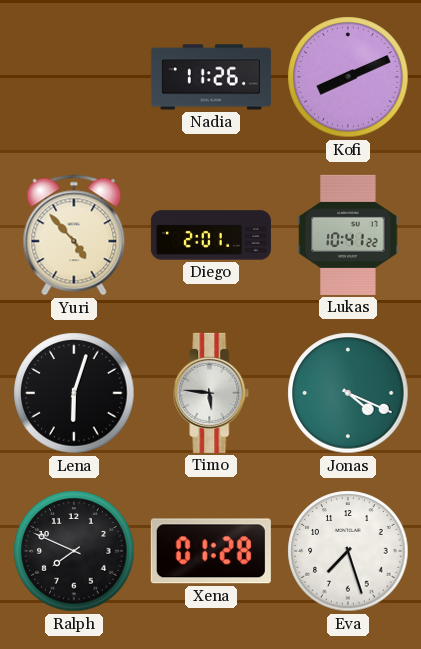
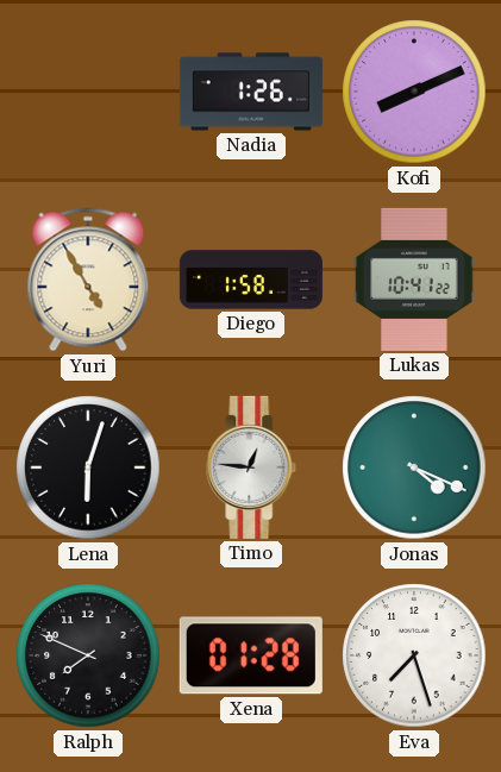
Nadia: 11:26 -> 1:26
Yuri: 4:53 -> 4:55
Diego: 2:01 -> 1:58
Timo: 5:46 -> 12:46
